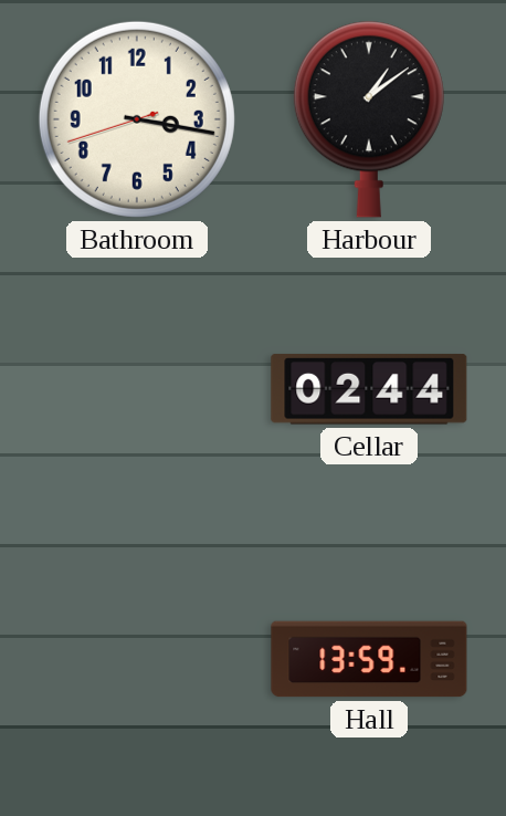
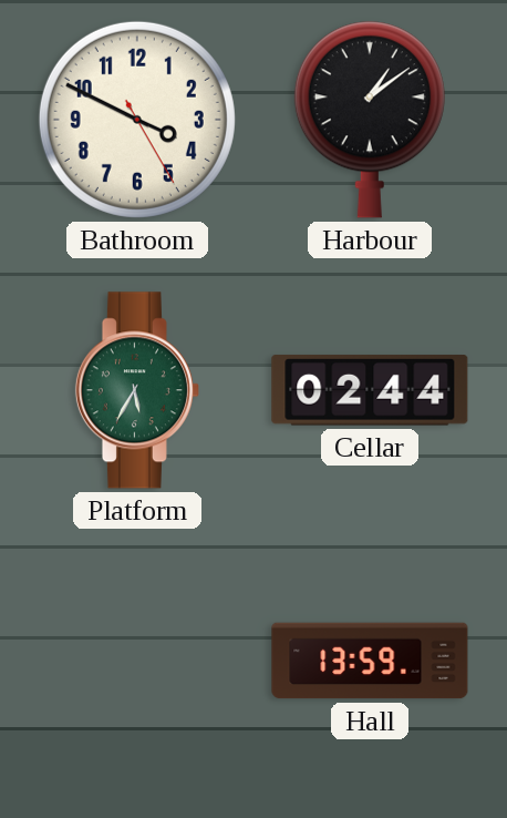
Bathroom: 3:16 -> 3:49
Platform: none -> 5:35
